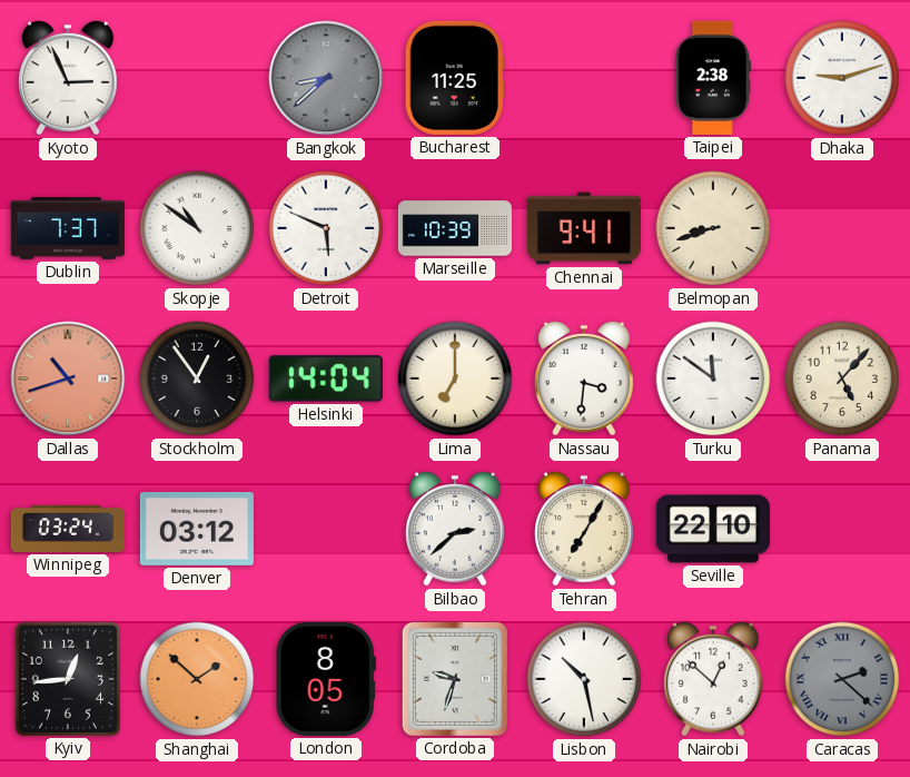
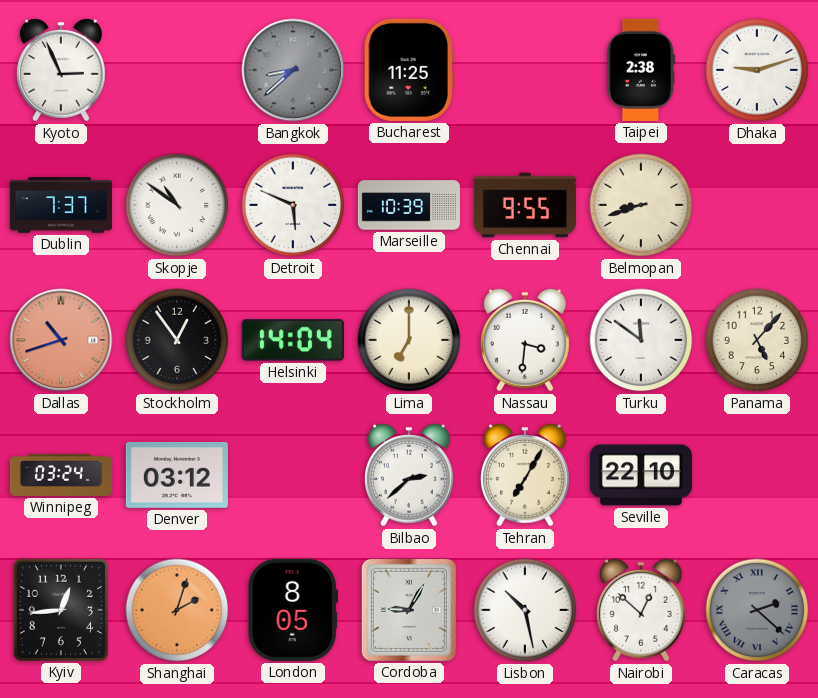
Chennai: 9:41 -> 9:55
Shanghai: 1:52 -> 2:03
Cordoba: 9:33 -> 9:05
